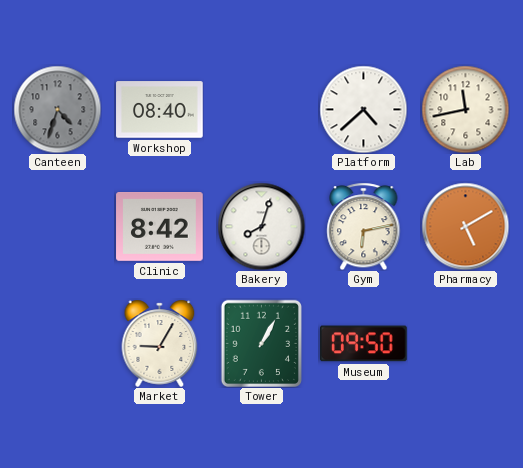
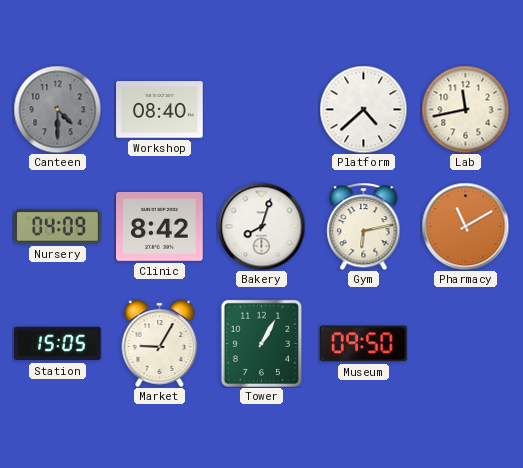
Canteen: 4:33 -> 4:30
Nursery: none -> 04:09
Pharmacy: 5:10 -> 11:10
Station: none -> 15:05
